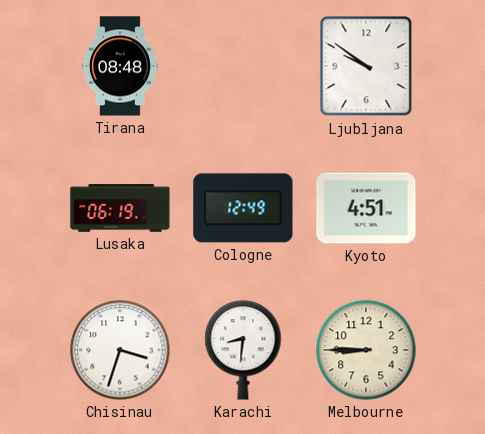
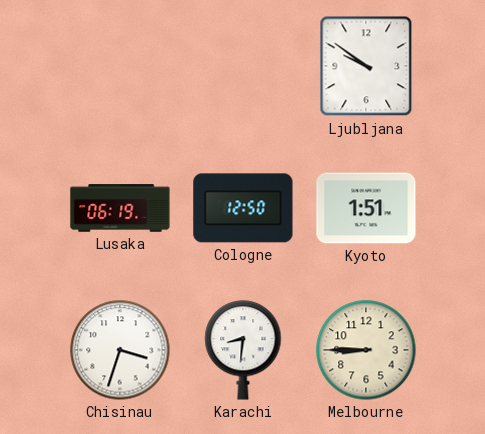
Tirana: 08:48 -> none
Cologne: 12:49 -> 12:50
Kyoto: 4:51 -> 1:51
